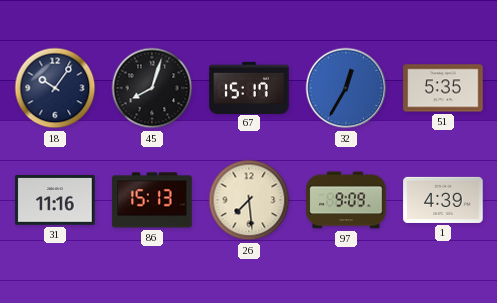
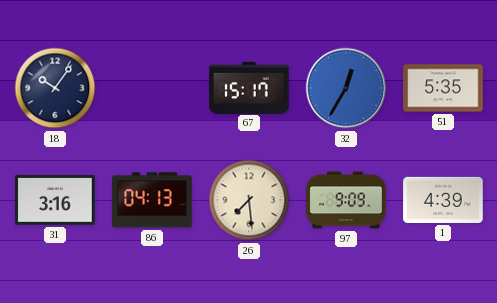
45: 8:03 -> none
31: 11:16 -> 3:16
86: 15:13 -> 04:13
